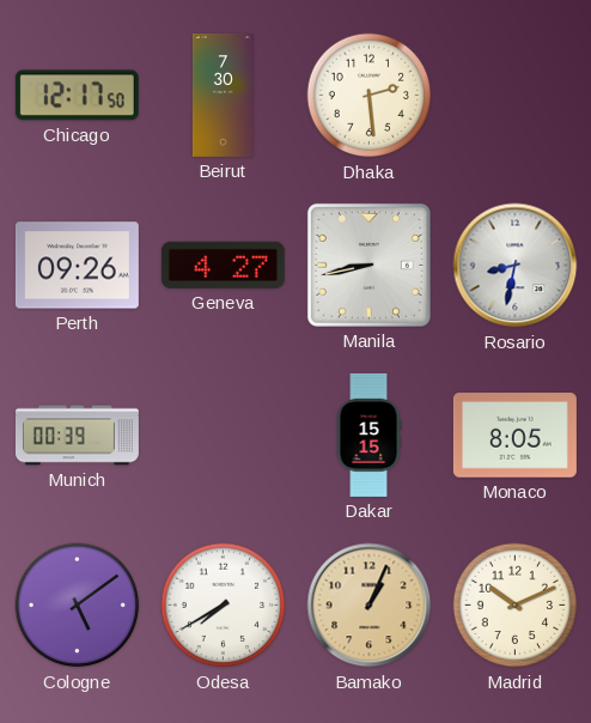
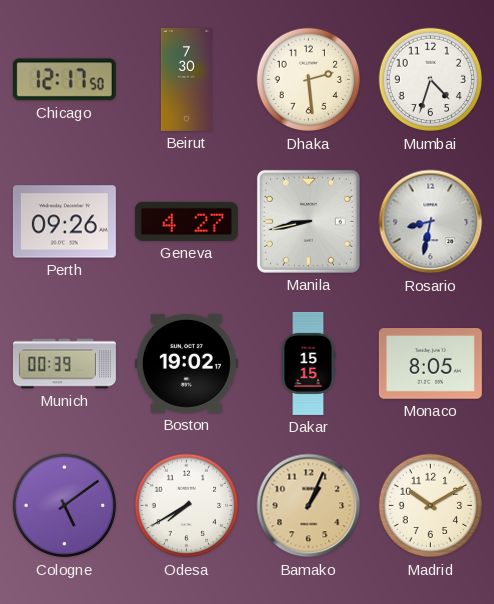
Mumbai: none -> 4:33
Boston: none -> 19:02
Madrid: 10:11 -> 10:10
